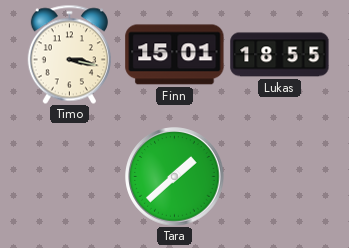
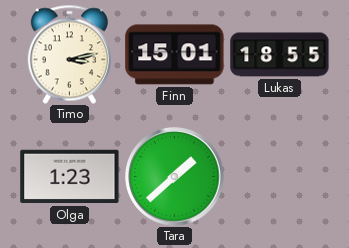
Timo: 3:17 -> 3:13
Olga: none -> 1:23
